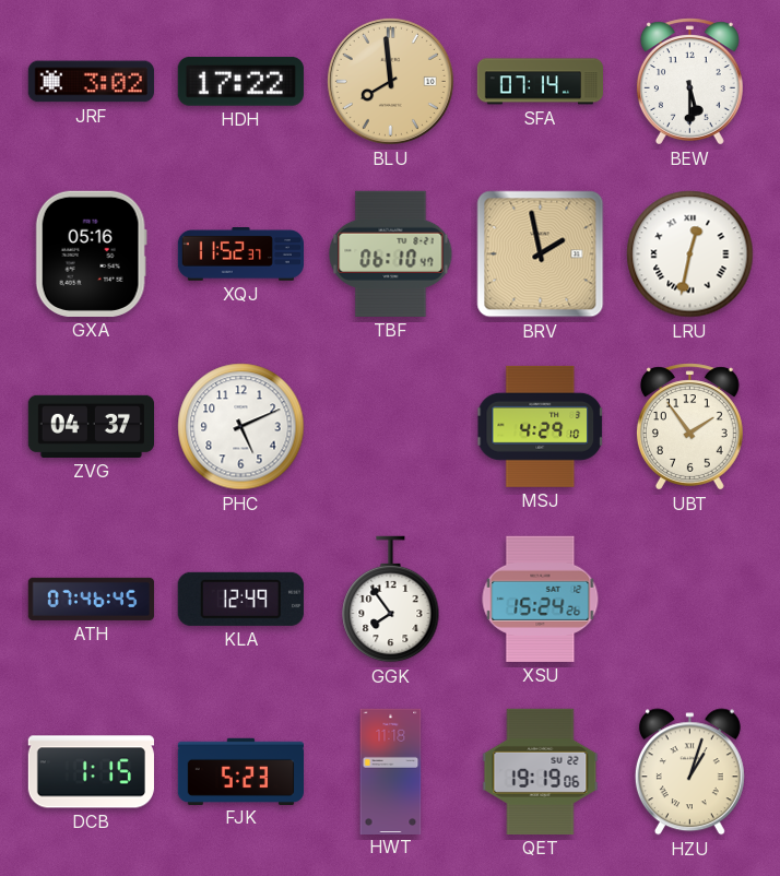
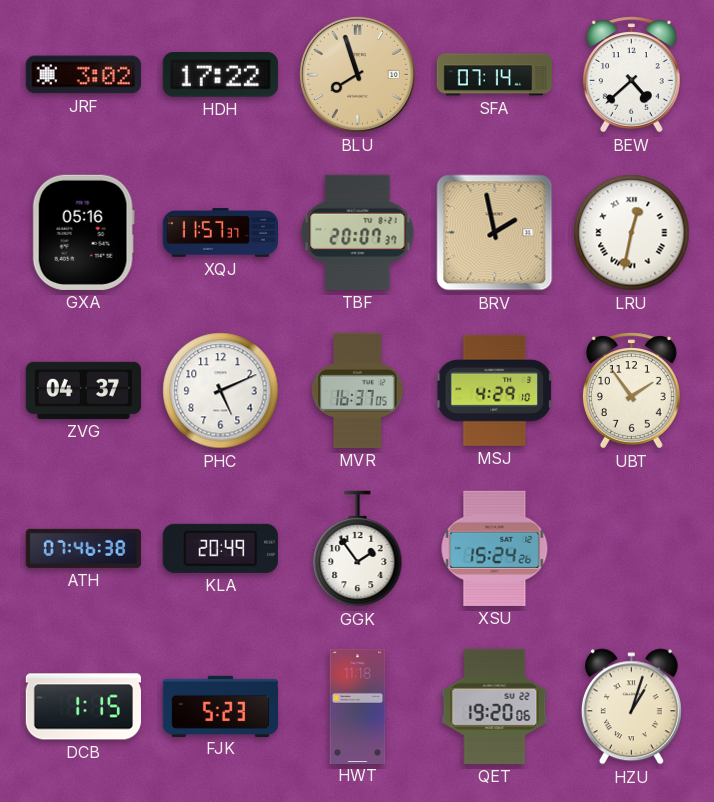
BLU: 7:59 -> 7:57
BEW: 5:30 -> 4:38
XQJ: 11:52 -> 11:57
TBF: 06:10 -> 20:07
MVR: none -> 16:37
ATH: 07:46:45 -> 07:46:38
KLA: 12:49 -> 20:49
GGK: 7:54 -> 1:54
QET: 19:19 -> 19:20
